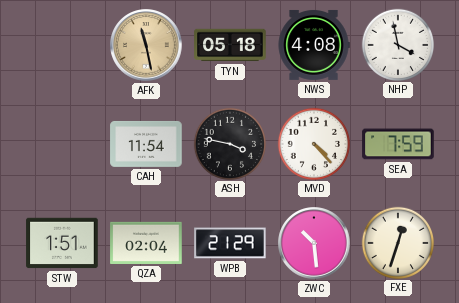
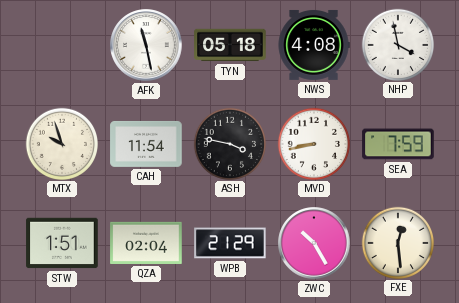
AFK dial: champagne -> white
MTX: none -> 9:57
MVD: 4:23 -> 8:43
ZWC: 10:29 -> 10:25
FXE: 12:33 -> 12:29
